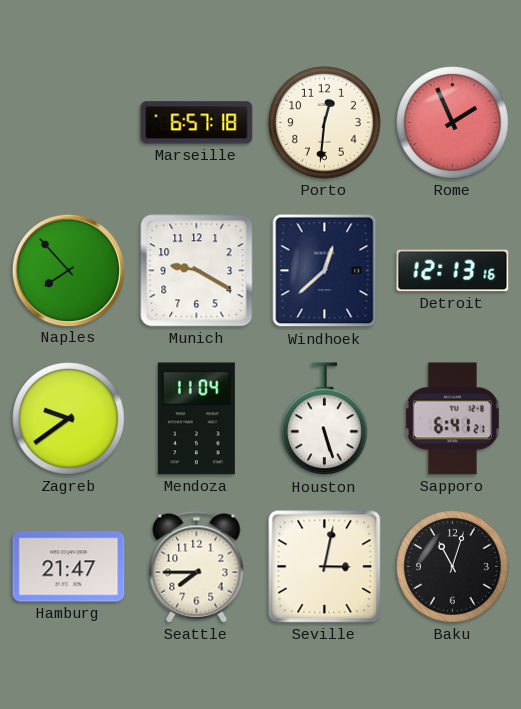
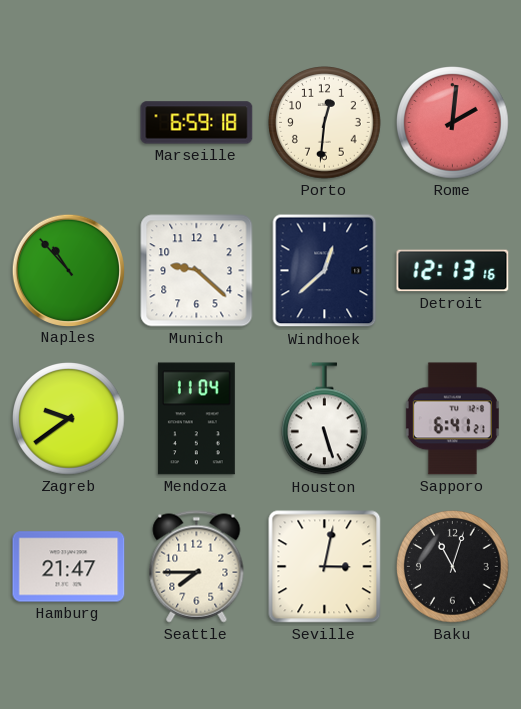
Marseille: 6:57 -> 6:59
Rome: 1:56 -> 2:01
Naples: 7:53 -> 10:53
Munich: 9:20 -> 9:22
